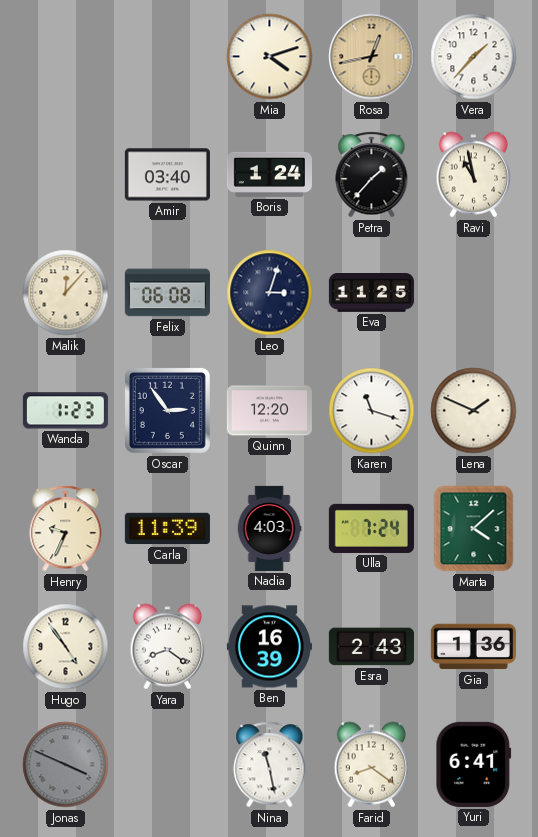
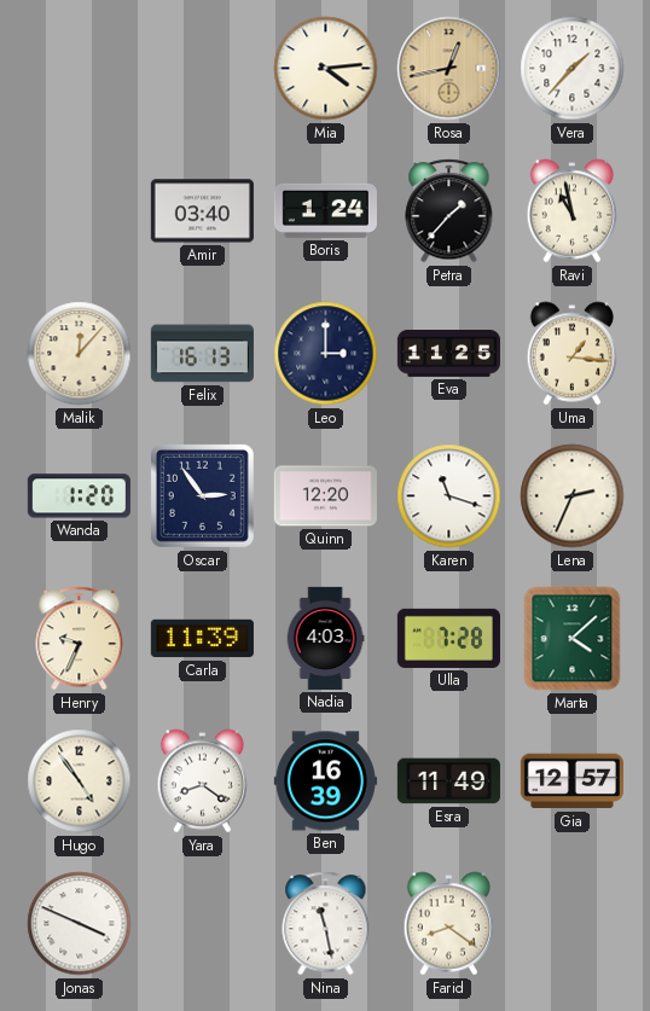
Mia: 4:12 -> 4:14
Felix: 06:08 -> 16:13
Leo: 3:03 -> 3:00
Uma: none -> 1:16
Wanda: 1:23 -> 1:20
Lena: 1:49 -> 2:34
Ulla: 7:24 -> 7:28
Esra: 2:43 -> 11:49
Gia: 1:36 -> 12:57
Jonas dial: grey -> white
Yuri: 6:41 -> none
